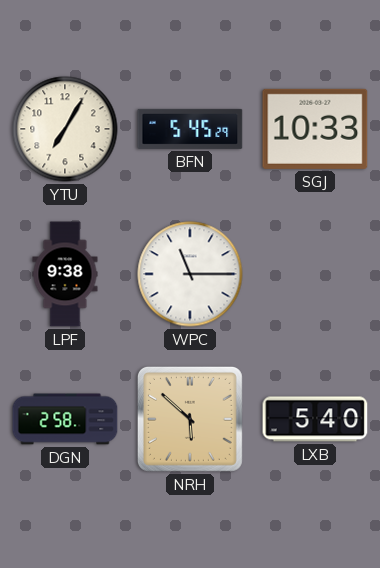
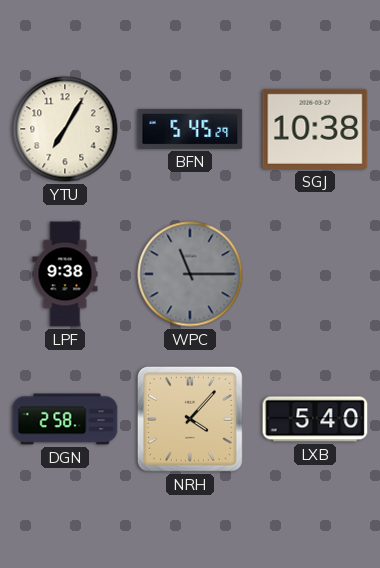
SGJ: 10:33 -> 10:38
WPC dial: white -> grey
NRH: 5:52 -> 4:07
